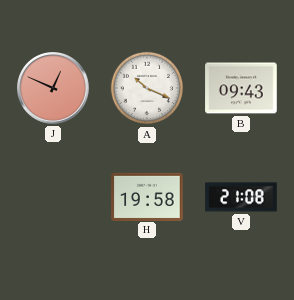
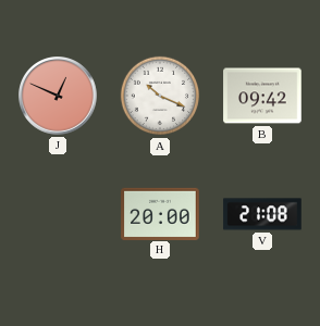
B: 09:43 -> 09:42
H: 19:58 -> 20:00
